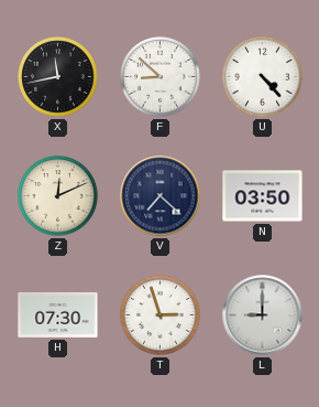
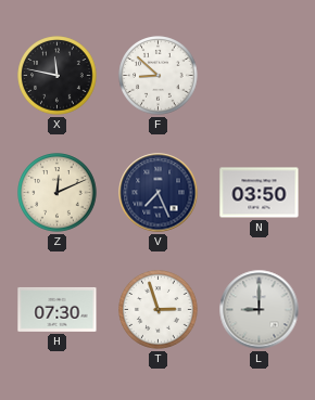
X: 11:43 -> 11:47
U: 4:23 -> none
V: 7:22 -> 7:26
